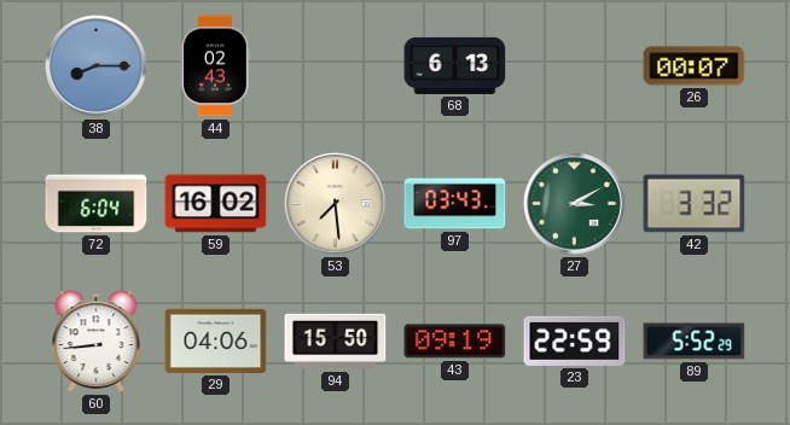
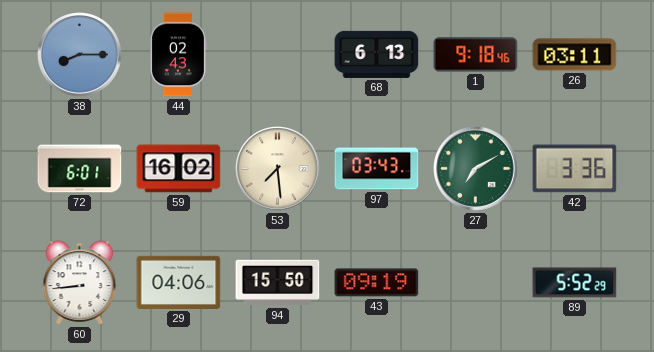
1: none -> 9:18
26: 00:07 -> 03:11
72: 6:04 -> 6:01
27: 3:10 -> 7:10
42: 3:32 -> 3:36
23: 22:59 -> none
